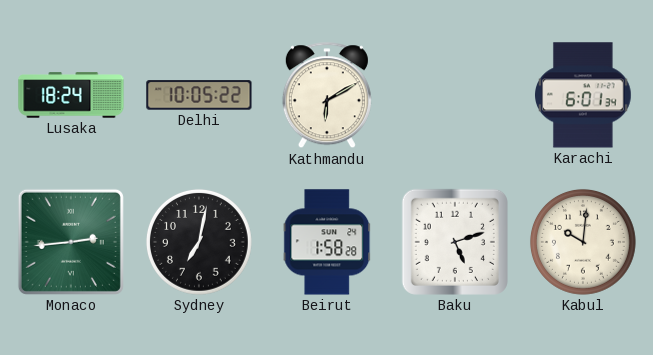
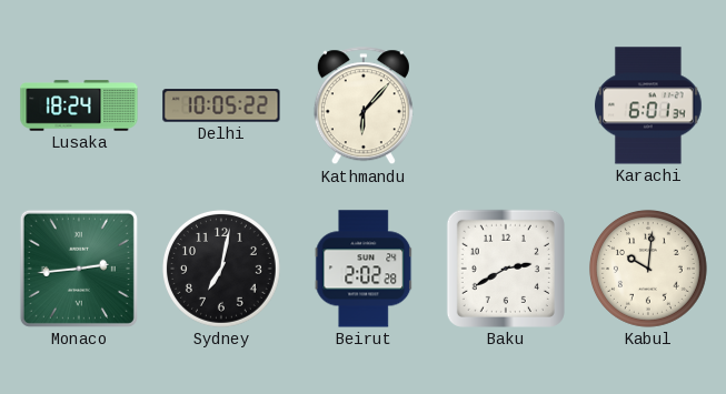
Kathmandu: 6:10 -> 6:07
Beirut: 1:58 -> 2:02
Baku: 5:12 -> 2:40
